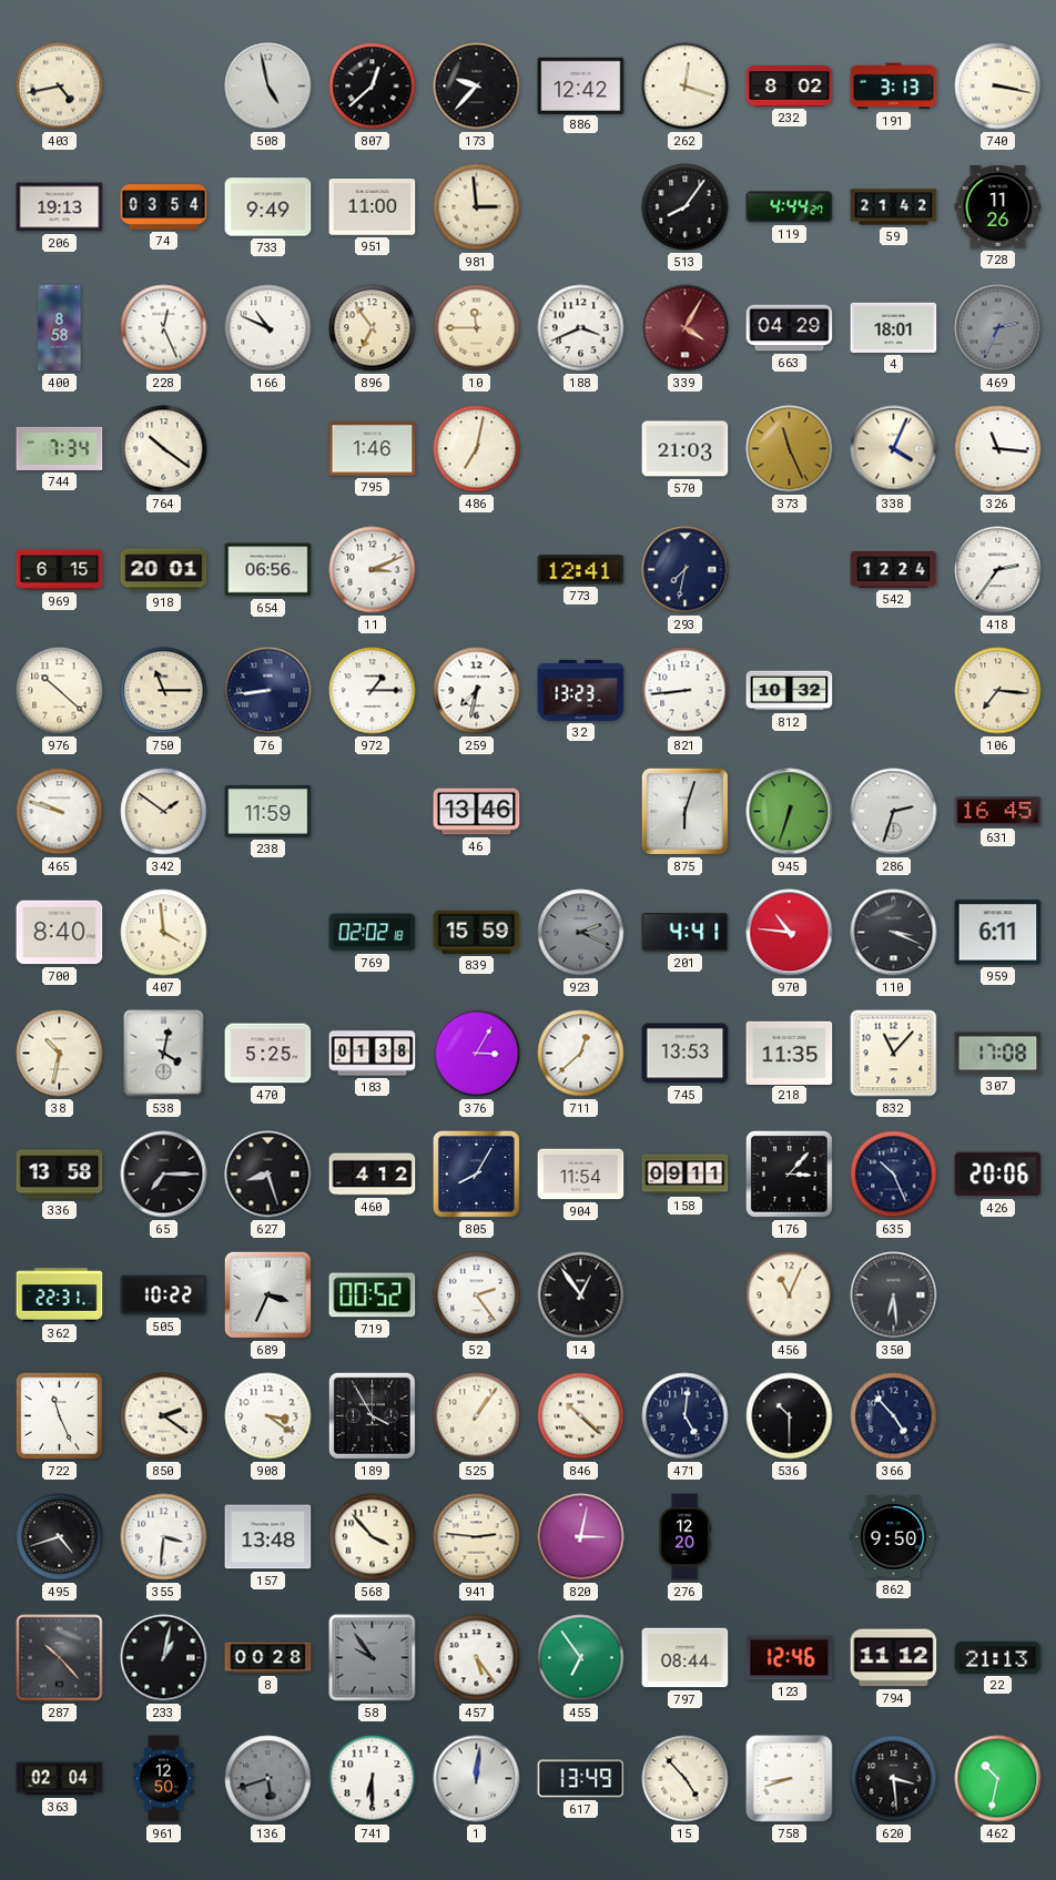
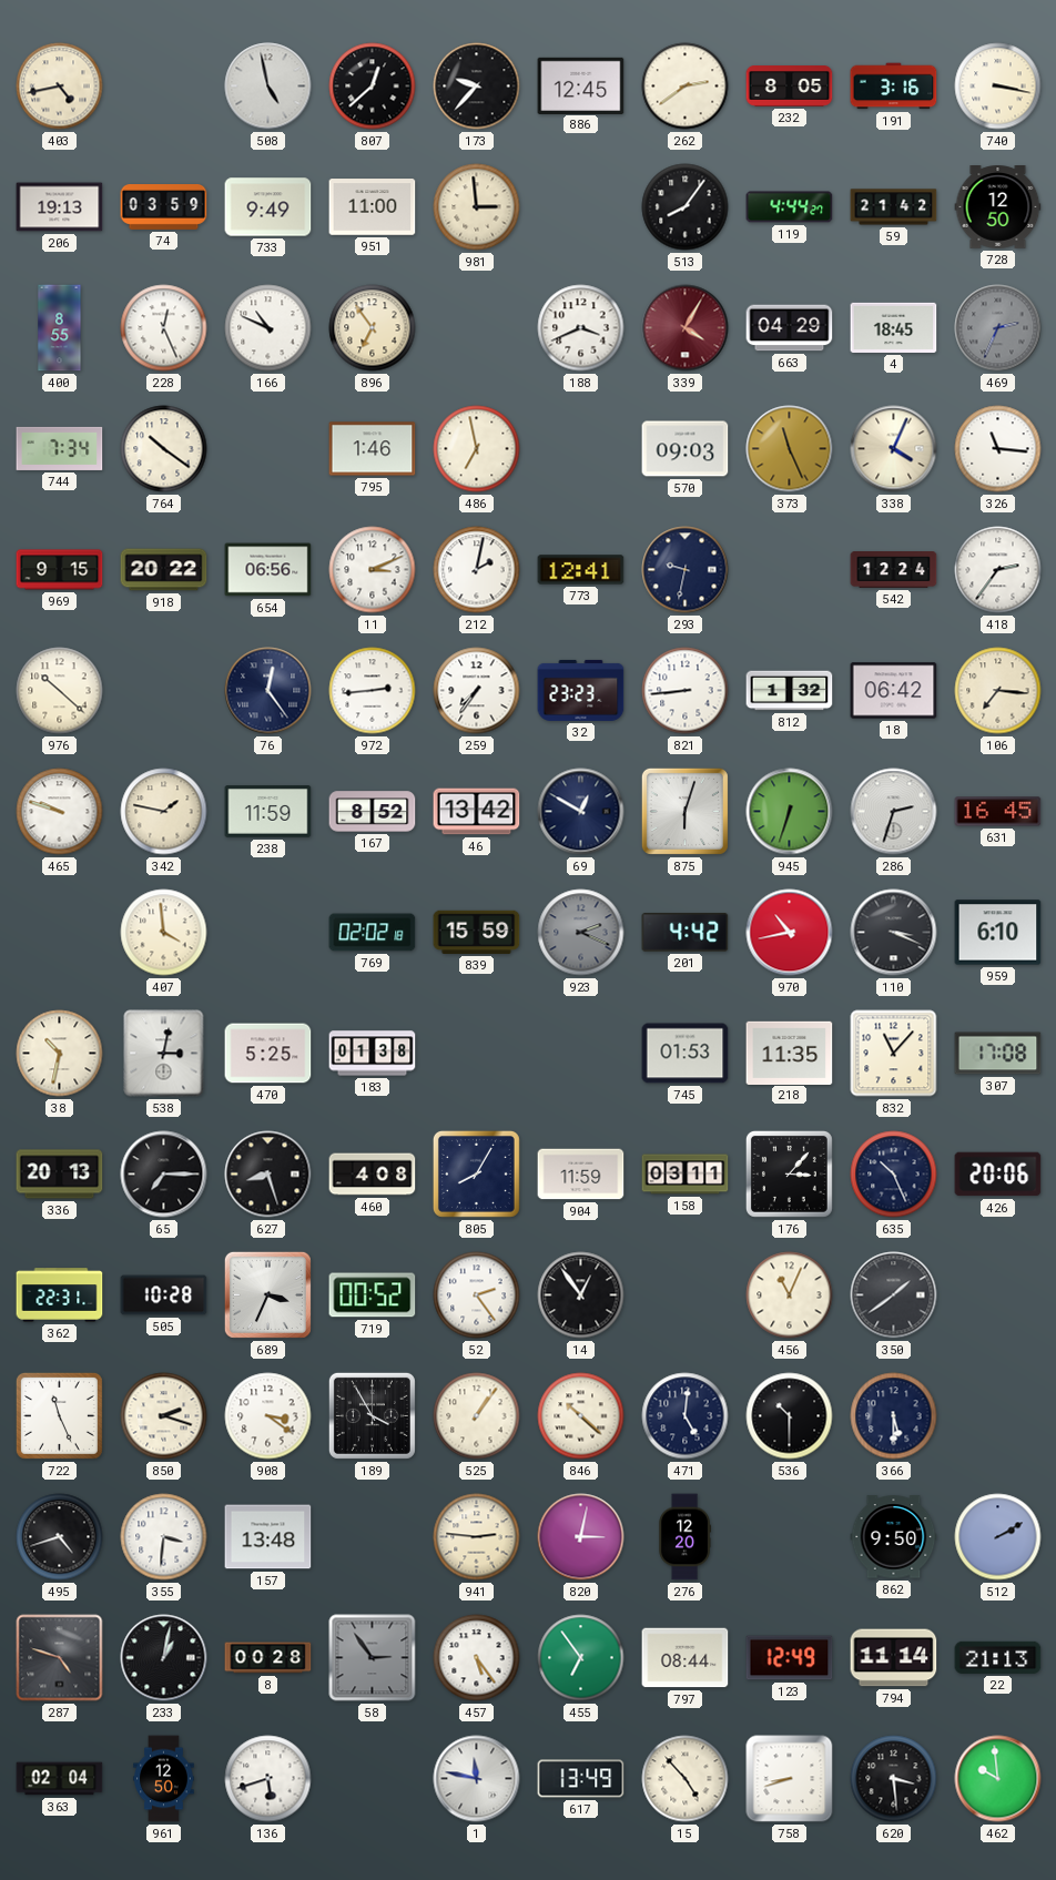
886: 12:42 -> 12:45
262: 12:18 -> 2:39
232: 8:02 -> 8:05
191: 3:13 -> 3:16
74: 03:54 -> 03:59
728: 11:26 -> 12:50
400: 8:58 -> 8:55
10: 11:45 -> none
4: 18:01 -> 18:45
486: 7:02 -> 6:58
570: 21:03 -> 09:03
969: 6:15 -> 9:15
918: 20:01 -> 20:22
212: none -> 2:02
293: 7:32 -> 9:32
750: 11:15 -> none
76: 8:44 -> 12:24
972: 1:15 -> 2:44
259: 7:32 -> 7:36
32: 13:23 -> 23:23
812: 10:32 -> 1:32
18: none -> 06:42
342: 1:51 -> 1:47
167: none -> 8:52
46: 13:46 -> 13:42
69: none -> 12:50
700: 8:40 -> none
201: 4:41 -> 4:42
970: 10:46 -> 10:43
959: 6:11 -> 6:10
538: 4:02 -> 3:02
376: 3:05 -> none
711: 12:38 -> none
745: 13:53 -> 01:53
336: 13:58 -> 20:13
460: 4:12 -> 4:08
904: 11:54 -> 11:59
158: 09:11 -> 03:11
505: 10:22 -> 10:28
350: 6:29 -> 1:39
850: 2:21 -> 2:18
366: 4:53 -> 5:30
568: 3:53 -> none
512: none -> 2:10
287: 10:23 -> 4:48
58: 9:54 -> 2:54
123: 12:46 -> 12:49
794: 11:12 -> 11:14
136 dial: grey -> white
741: 6:30 -> none
1: 12:01 -> 11:47
462: 10:32 -> 9:59
